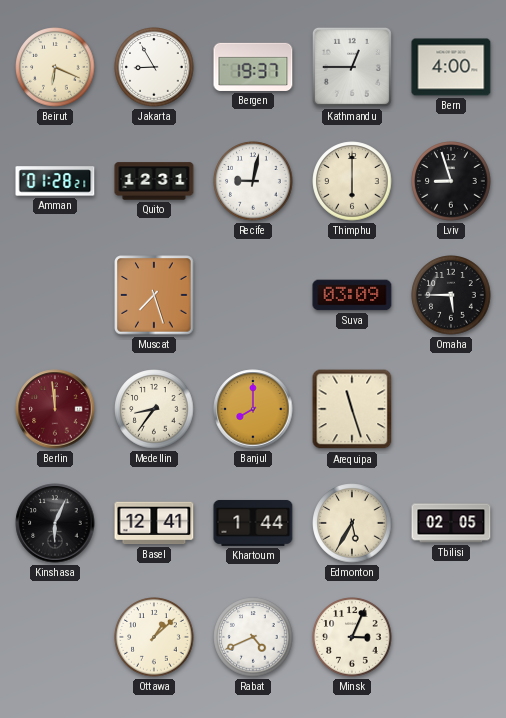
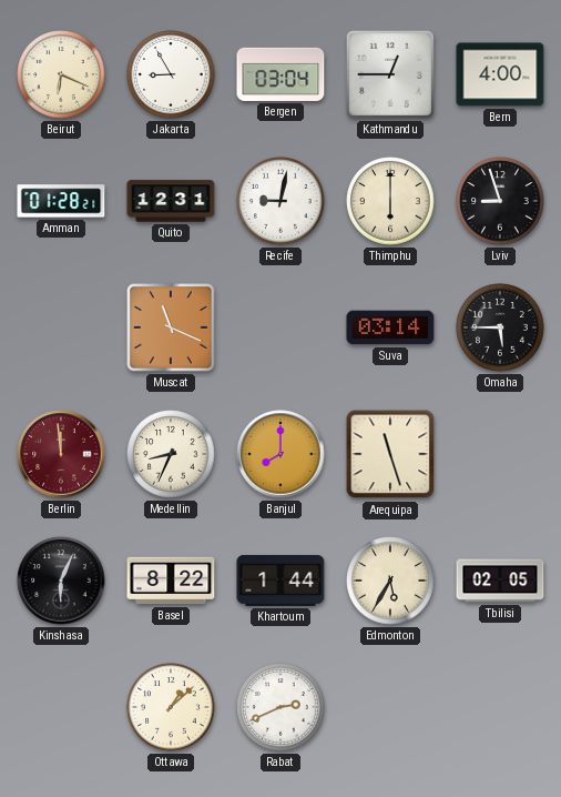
Bergen: 19:37 -> 03:04
Muscat: 7:27 -> 11:19
Suva: 03:09 -> 03:14
Medellin: 8:36 -> 8:34
Basel: 12:41 -> 8:22
Rabat: 4:41 -> 2:41
Minsk: 3:04 -> none
